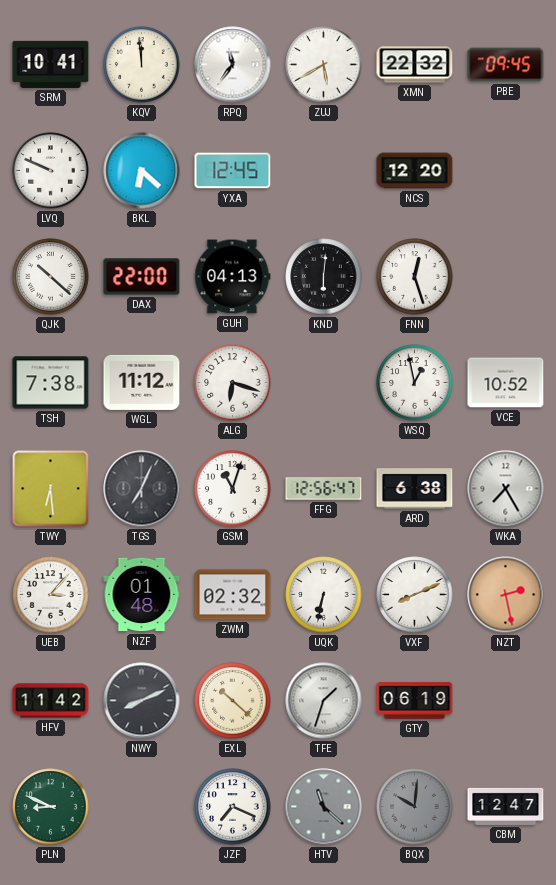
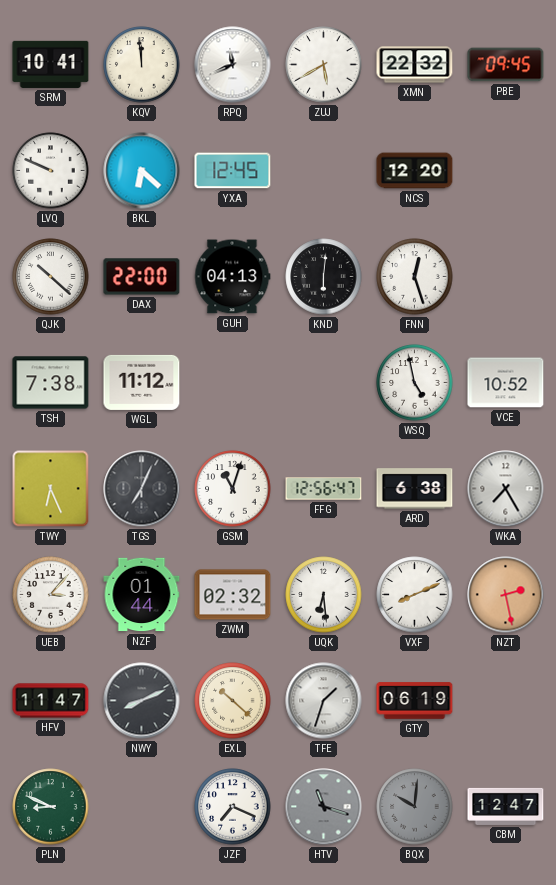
RPQ: 11:36 -> 11:41
ALG: 6:18 -> none
WSQ: 12:58 -> 4:58
TWY: 6:29 -> 6:26
NZF: 01:48 -> 01:44
UQK: 6:32 -> 6:29
HFV: 11:42 -> 11:47
HTV: 11:22 -> 11:18
